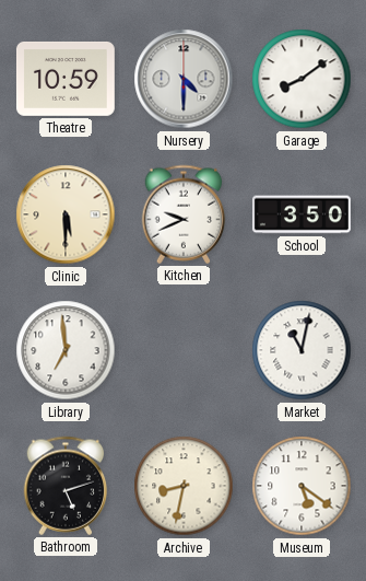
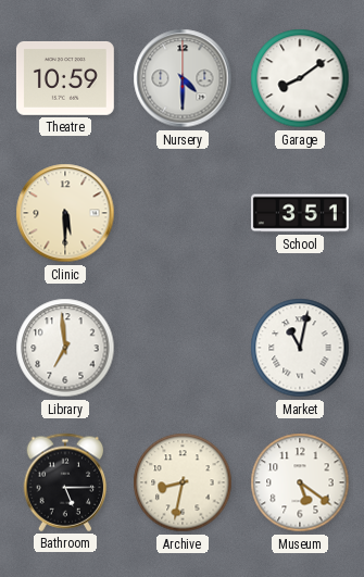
Kitchen: 9:41 -> none
School: 3:50 -> 3:51
Bathroom: 5:12 -> 5:15
